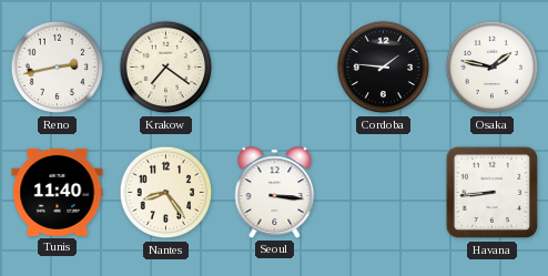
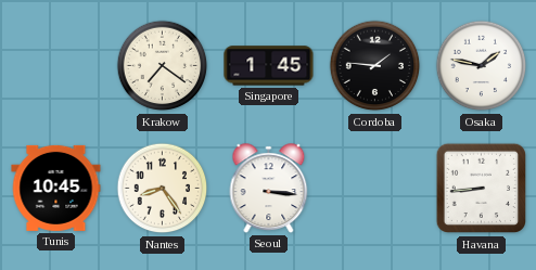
Reno: 2:43 -> none
Singapore: none -> 1:45
Tunis: 11:40 -> 10:45
